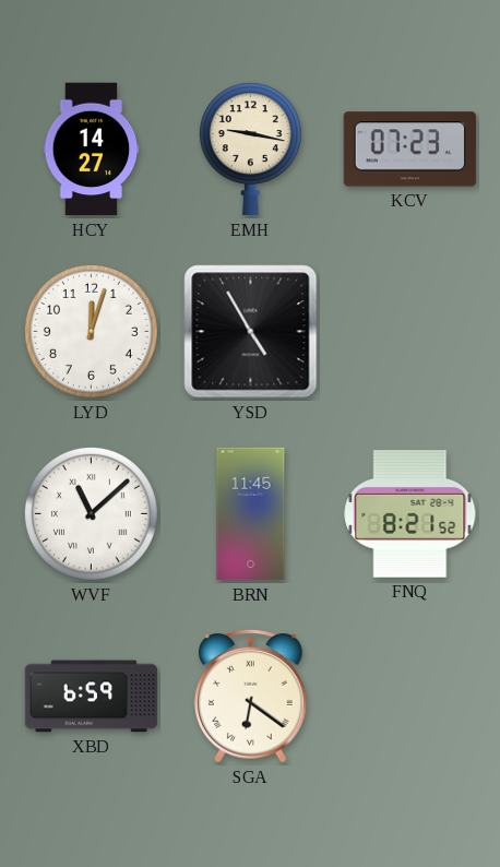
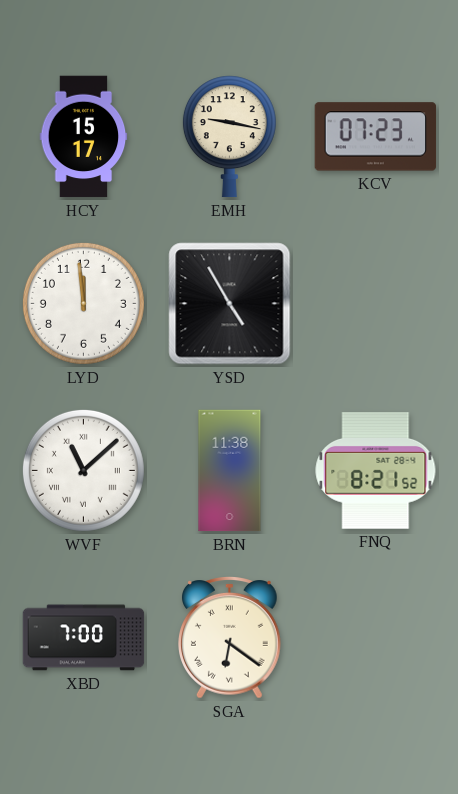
HCY: 14:27 -> 15:17
LYD: 12:03 -> 11:59
BRN: 11:45 -> 11:38
XBD: 6:59 -> 7:00
